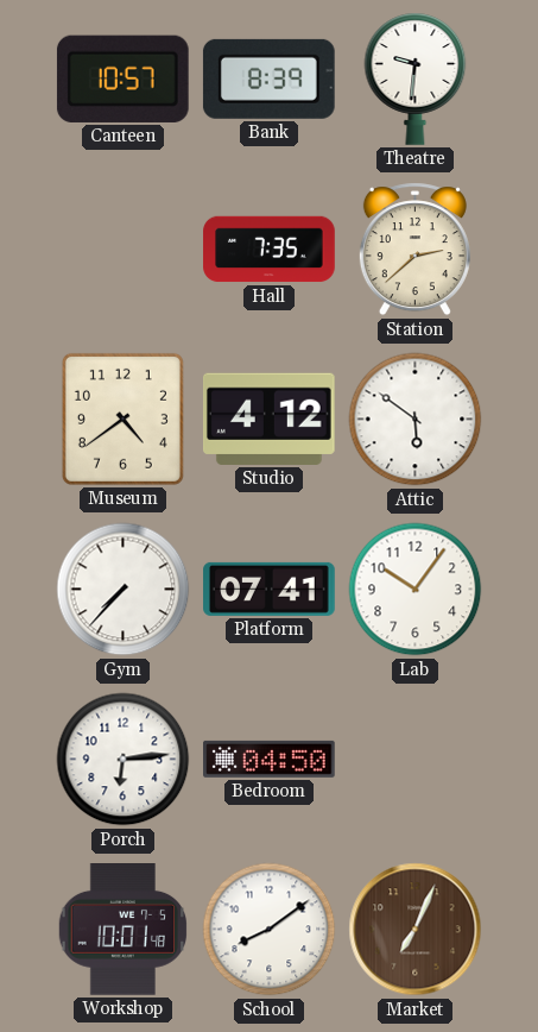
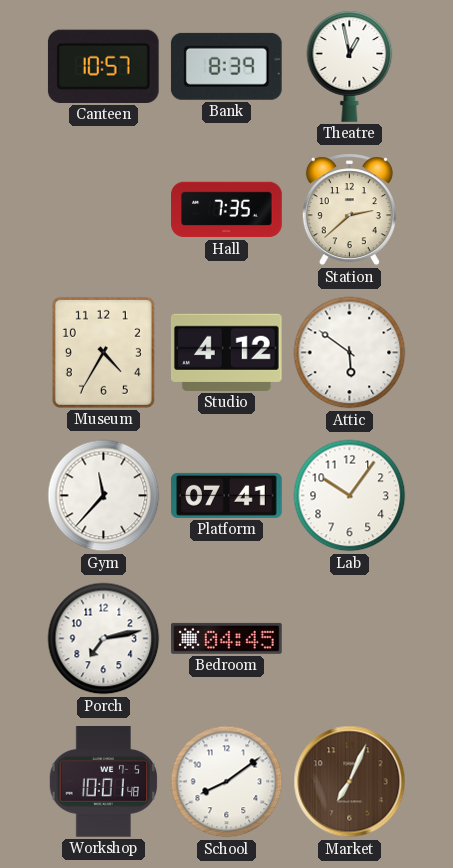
Theatre: 9:31 -> 12:58
Museum: 4:39 -> 4:35
Gym: 7:37 -> 11:37
Porch: 6:14 -> 7:13
Bedroom: 04:50 -> 04:45
